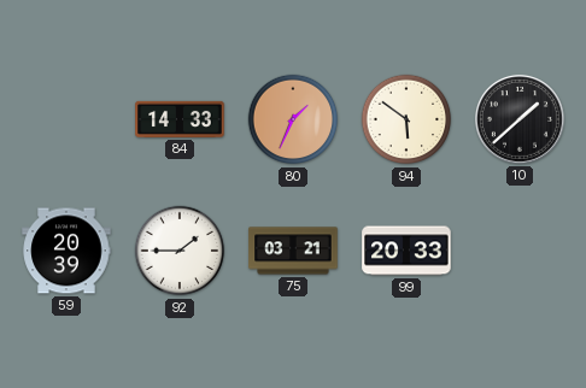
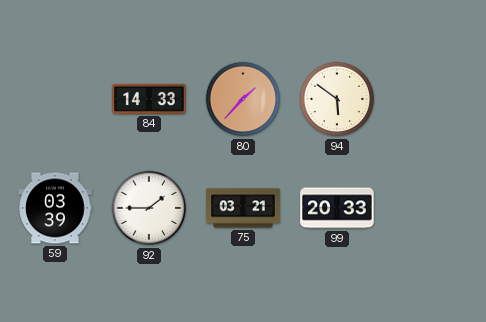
80: 1:34 -> 1:37
10: 1:38 -> none
59: 20:39 -> 03:39
